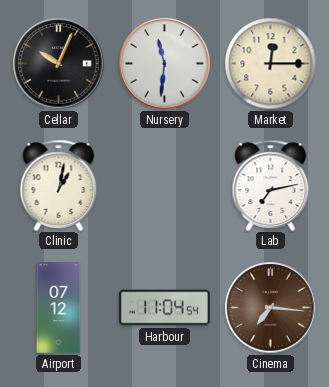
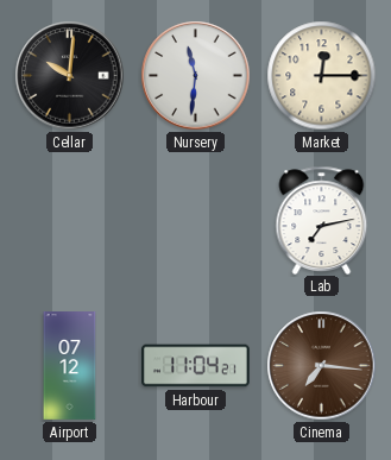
Cellar: 10:04 -> 10:01
Clinic: 1:02 -> none
Harbour: 11:04:54 -> 11:04:21
